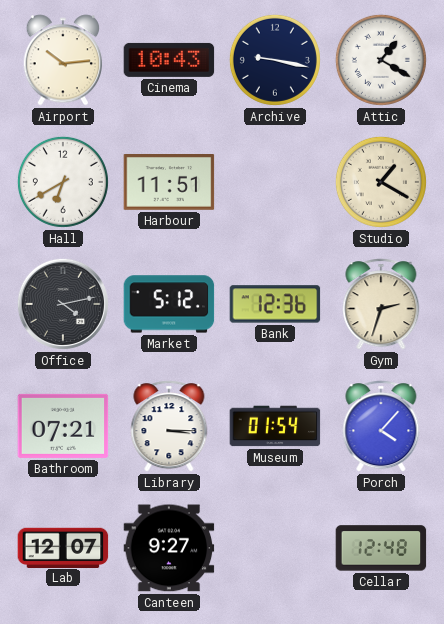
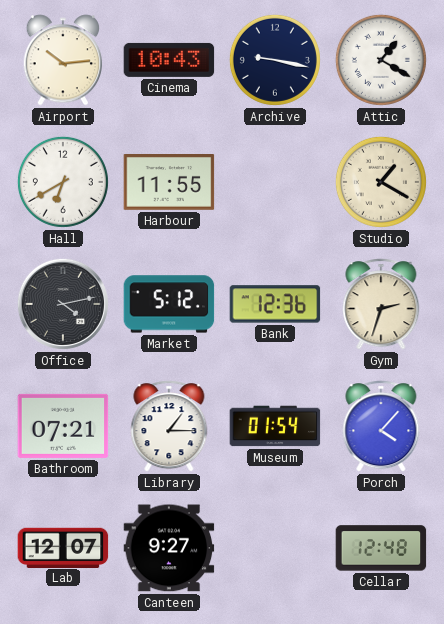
Harbour: 11:51 -> 11:55
Library: 3:15 -> 1:15
